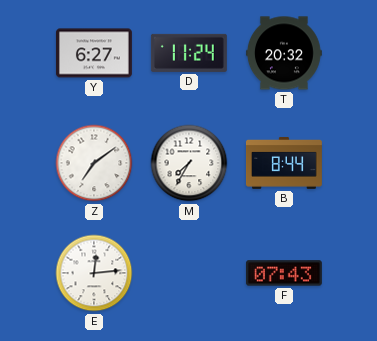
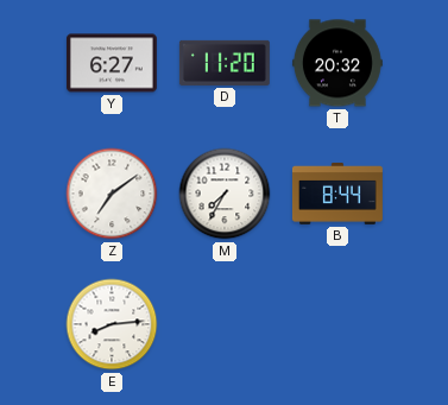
D: 11:24 -> 11:20
E: 12:14 -> 8:14
F: 07:43 -> none
